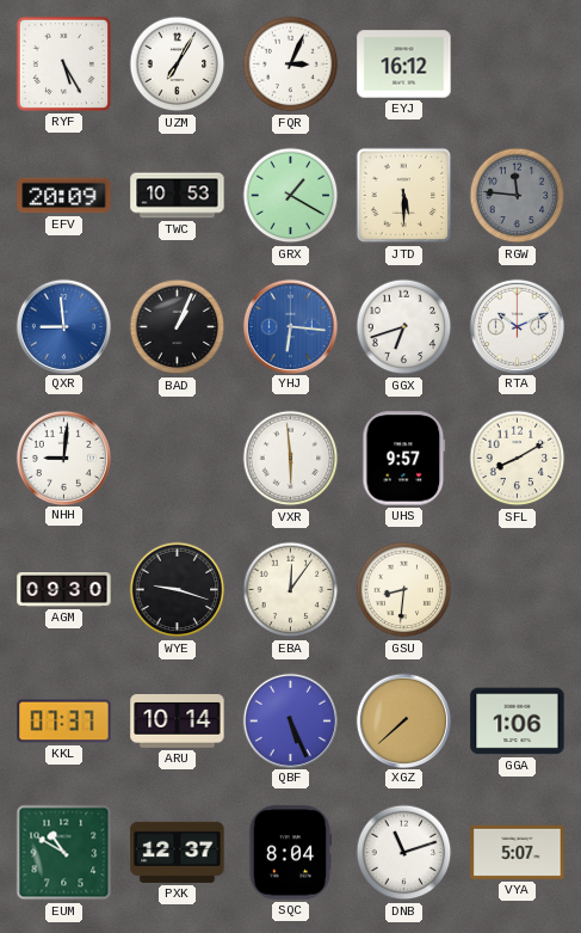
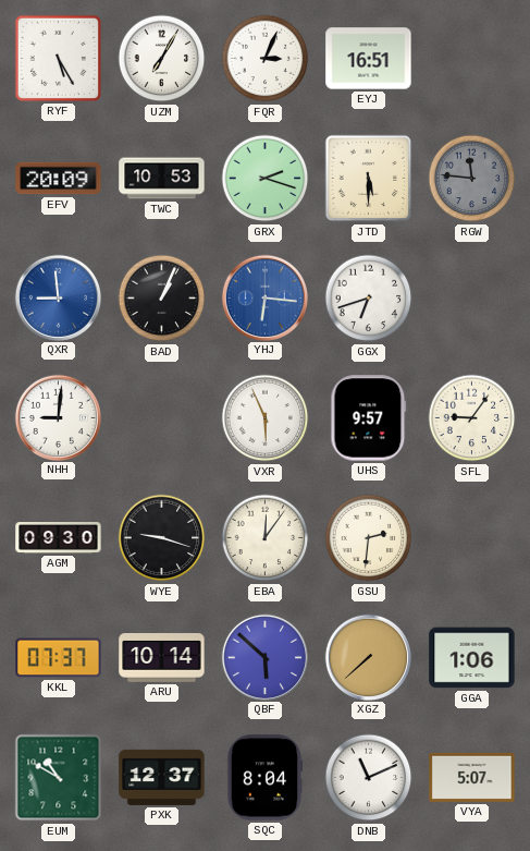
EYJ: 16:12 -> 16:51
GRX: 1:20 -> 2:18
RTA: 10:11 -> none
VXR: 5:59 -> 5:56
SFL: 8:10 -> 9:06
GSU: 8:31 -> 2:31
QBF: 5:26 -> 5:52
DNB: 11:12 -> 11:11
